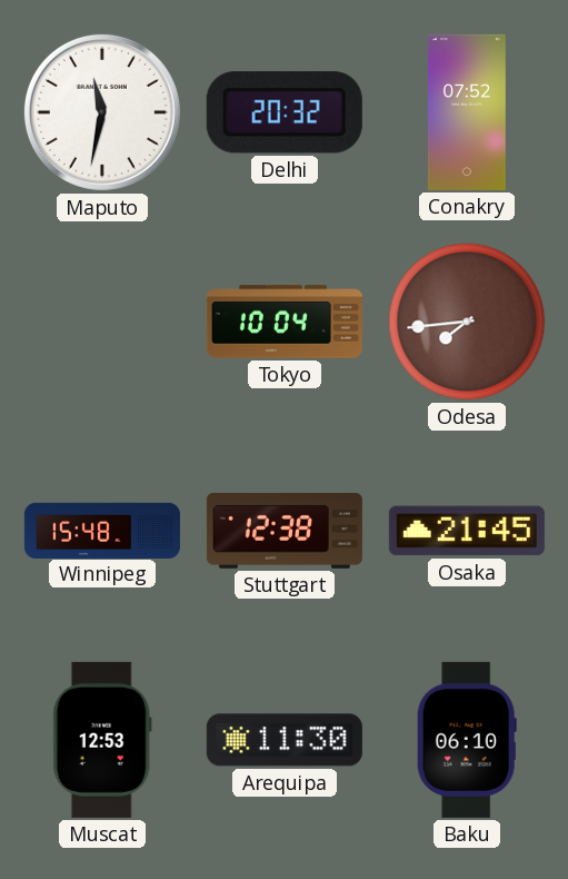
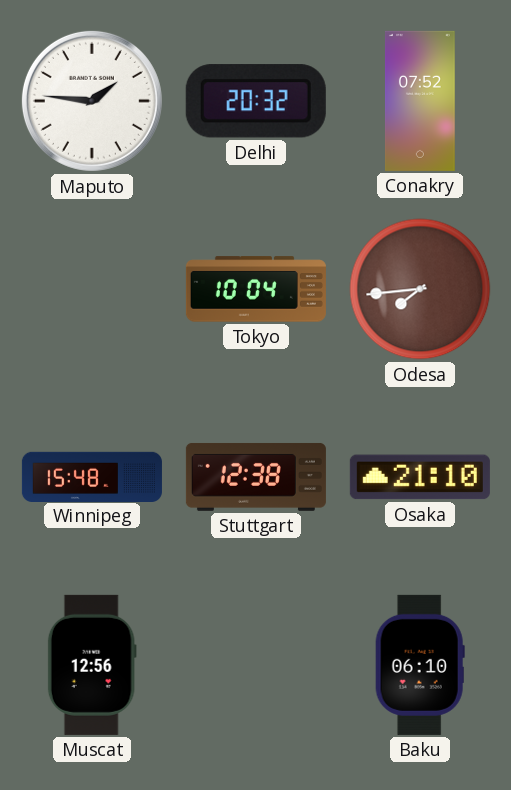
Maputo: 11:32 -> 1:46
Osaka: 21:45 -> 21:10
Muscat: 12:53 -> 12:56
Arequipa: 11:30 -> none
